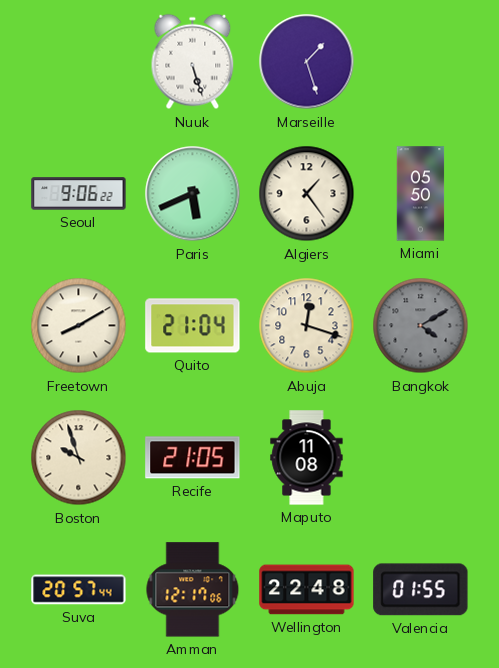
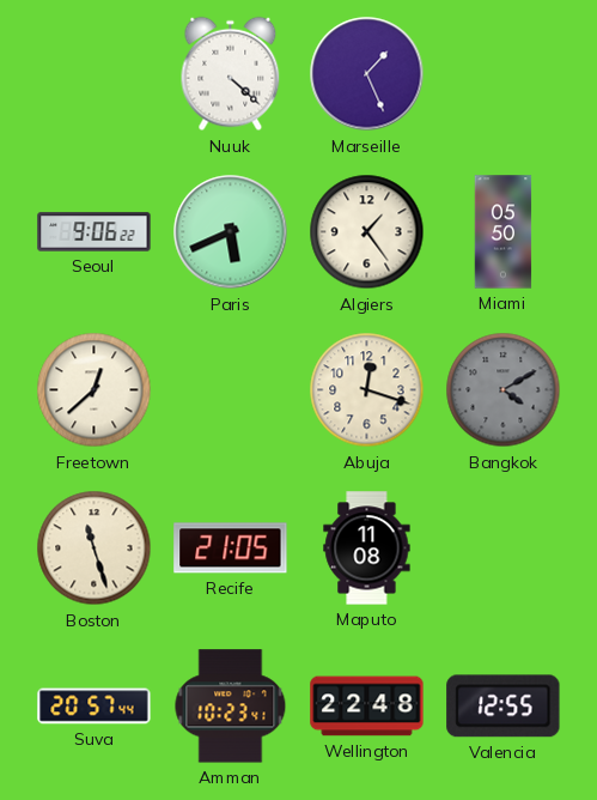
Nuuk: 5:27 -> 4:22
Marseille: 1:27 -> 1:26
Freetown: 8:10 -> 12:38
Quito: 21:04 -> none
Boston: 9:57 -> 11:27
Amman: 12:17 -> 10:23
Valencia: 01:55 -> 12:55
